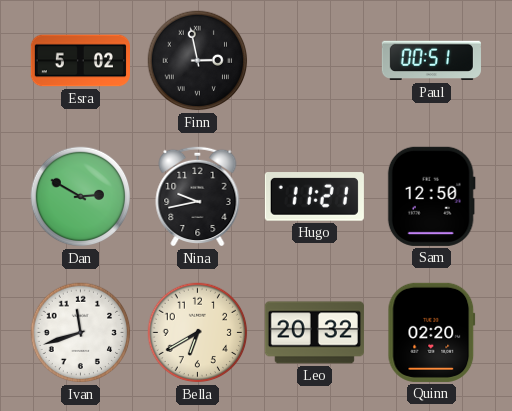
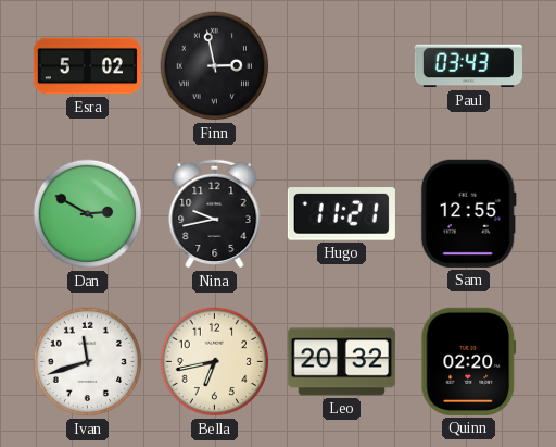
Paul: 00:51 -> 03:43
Sam: 12:50 -> 12:55
Bella: 6:40 -> 6:43
